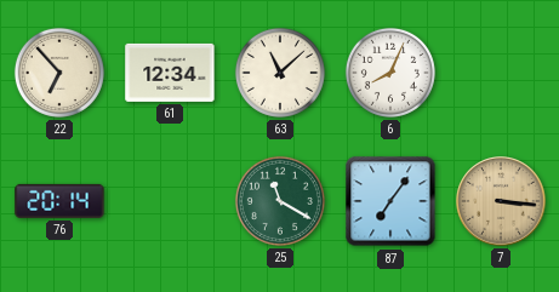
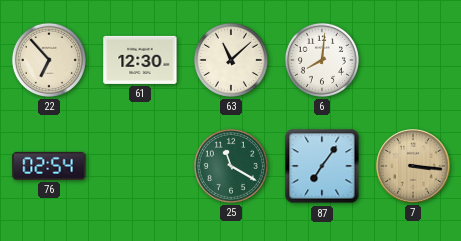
61: 12:34 -> 12:30
6: 8:04 -> 8:01
76: 20:14 -> 02:54
